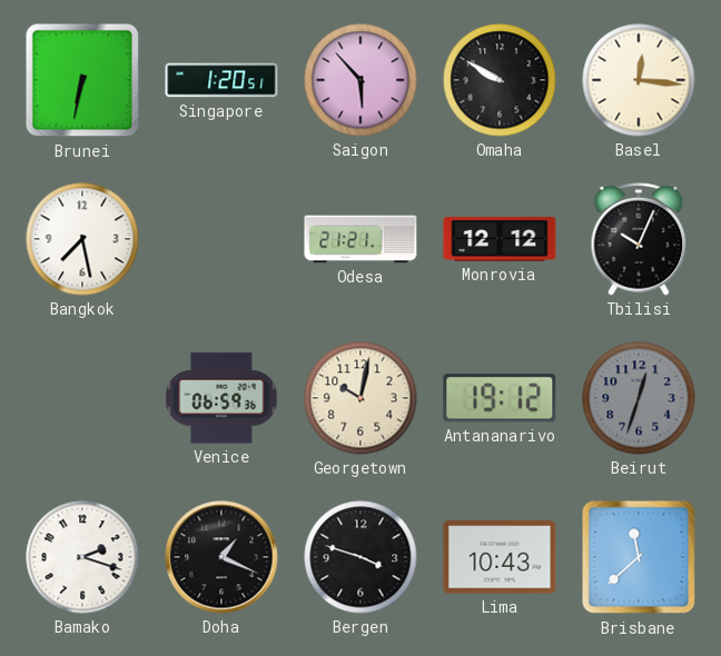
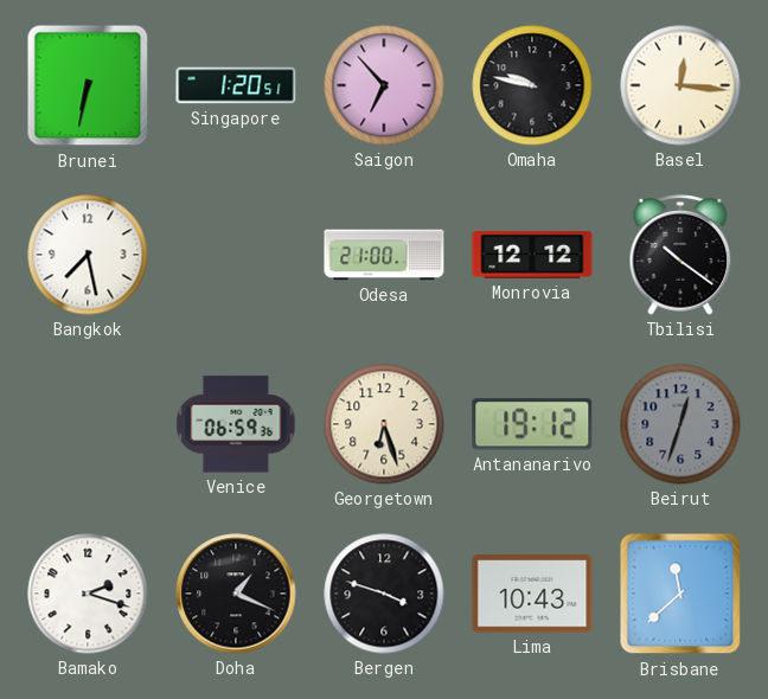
Saigon: 5:53 -> 6:53
Omaha: 9:50 -> 9:47
Odesa: 21:21 -> 21:00
Tbilisi: 10:04 -> 10:21
Georgetown: 10:02 -> 6:27
